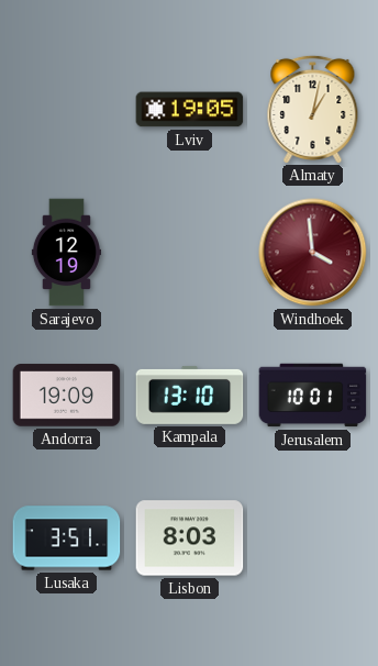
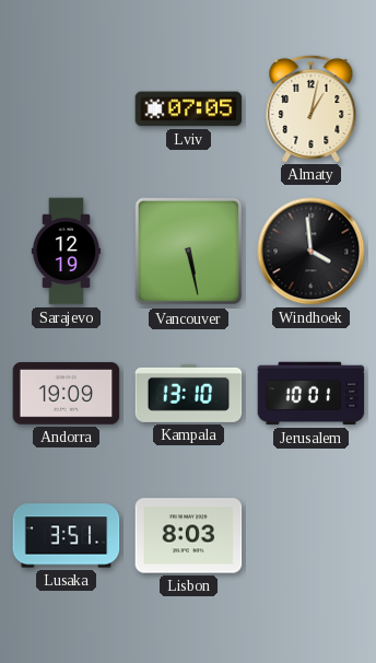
Lviv: 19:05 -> 07:05
Vancouver: none -> 5:28
Windhoek dial: burgundy -> black
